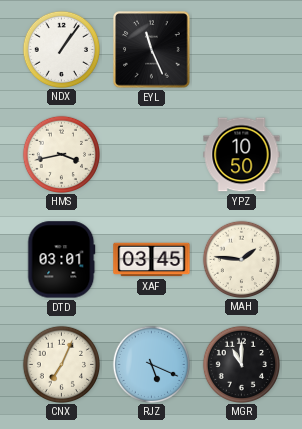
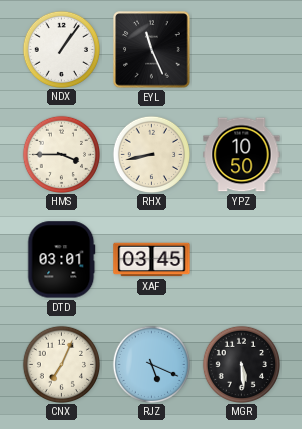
HMS: 3:43 -> 3:45
RHX: none -> 8:43
MAH: 1:46 -> none
MGR: 11:00 -> 5:29
